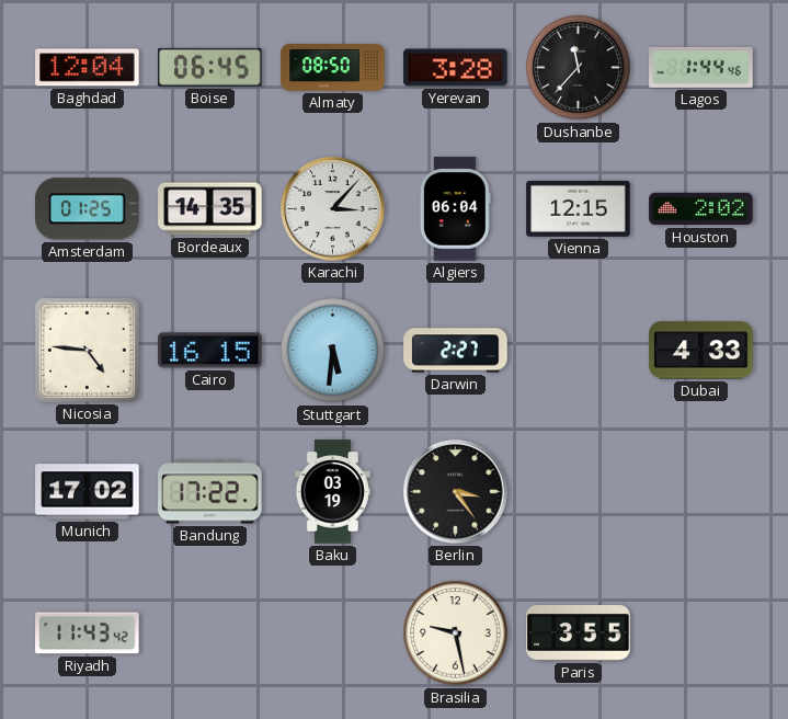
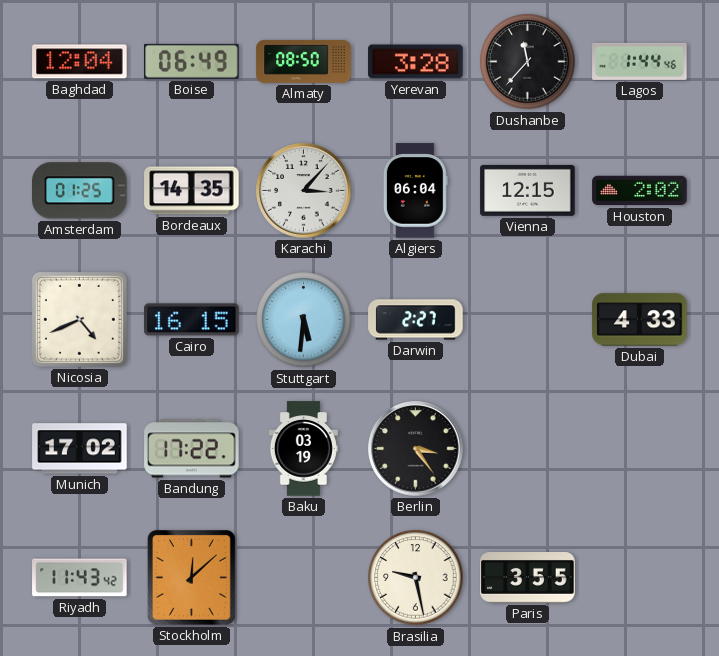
Boise: 06:45 -> 06:49
Nicosia: 4:46 -> 4:41
Stockholm: none -> 12:08
